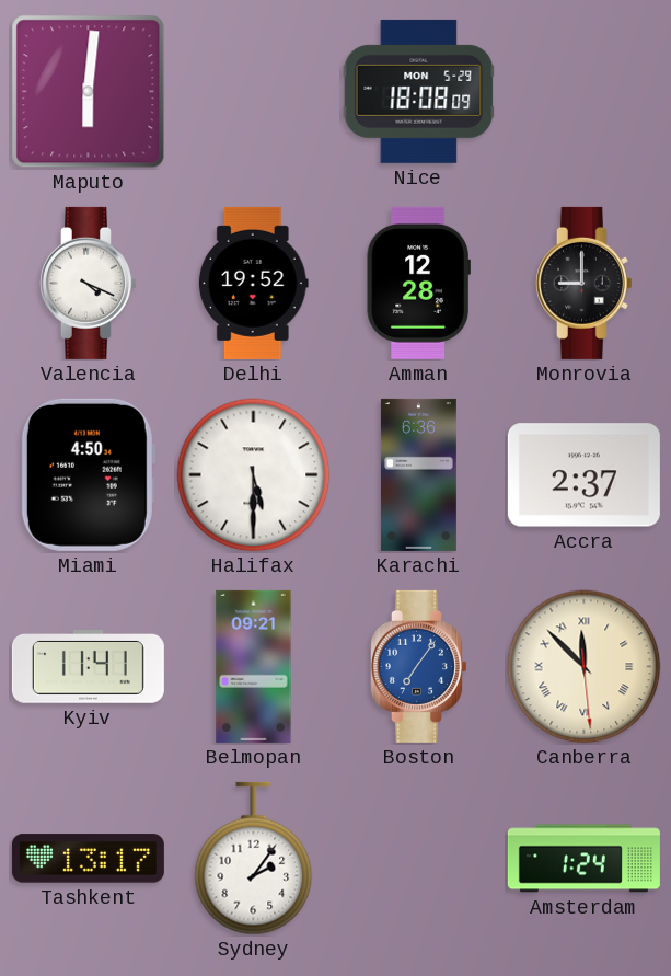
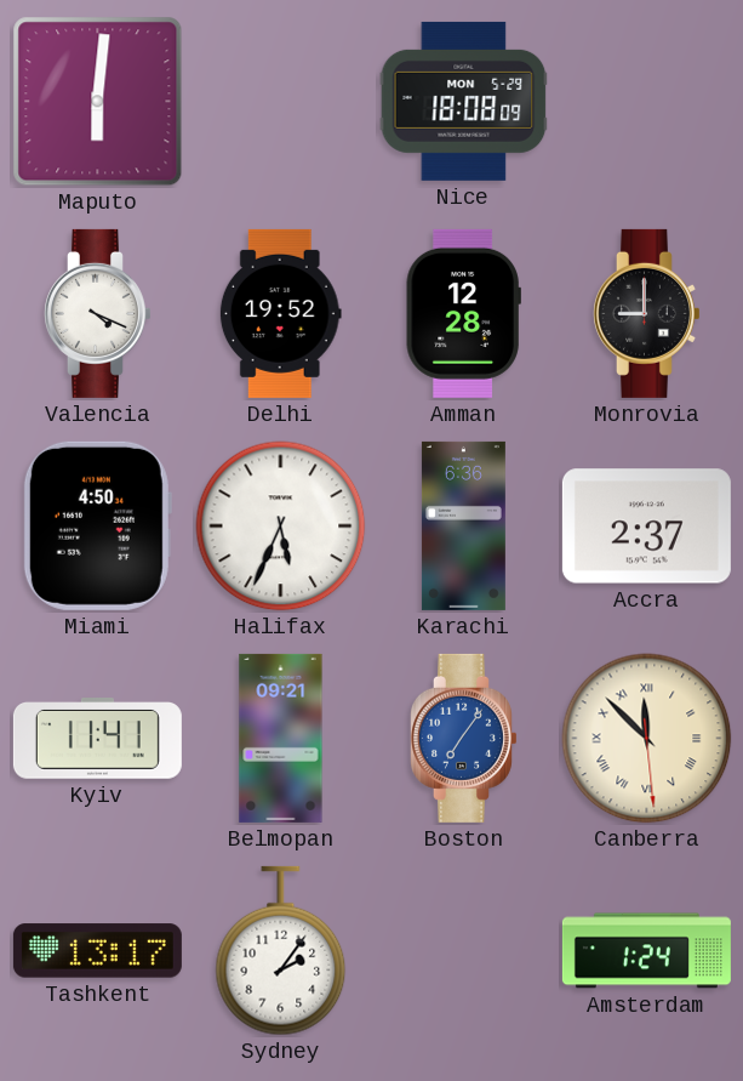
Halifax: 5:30 -> 5:34
